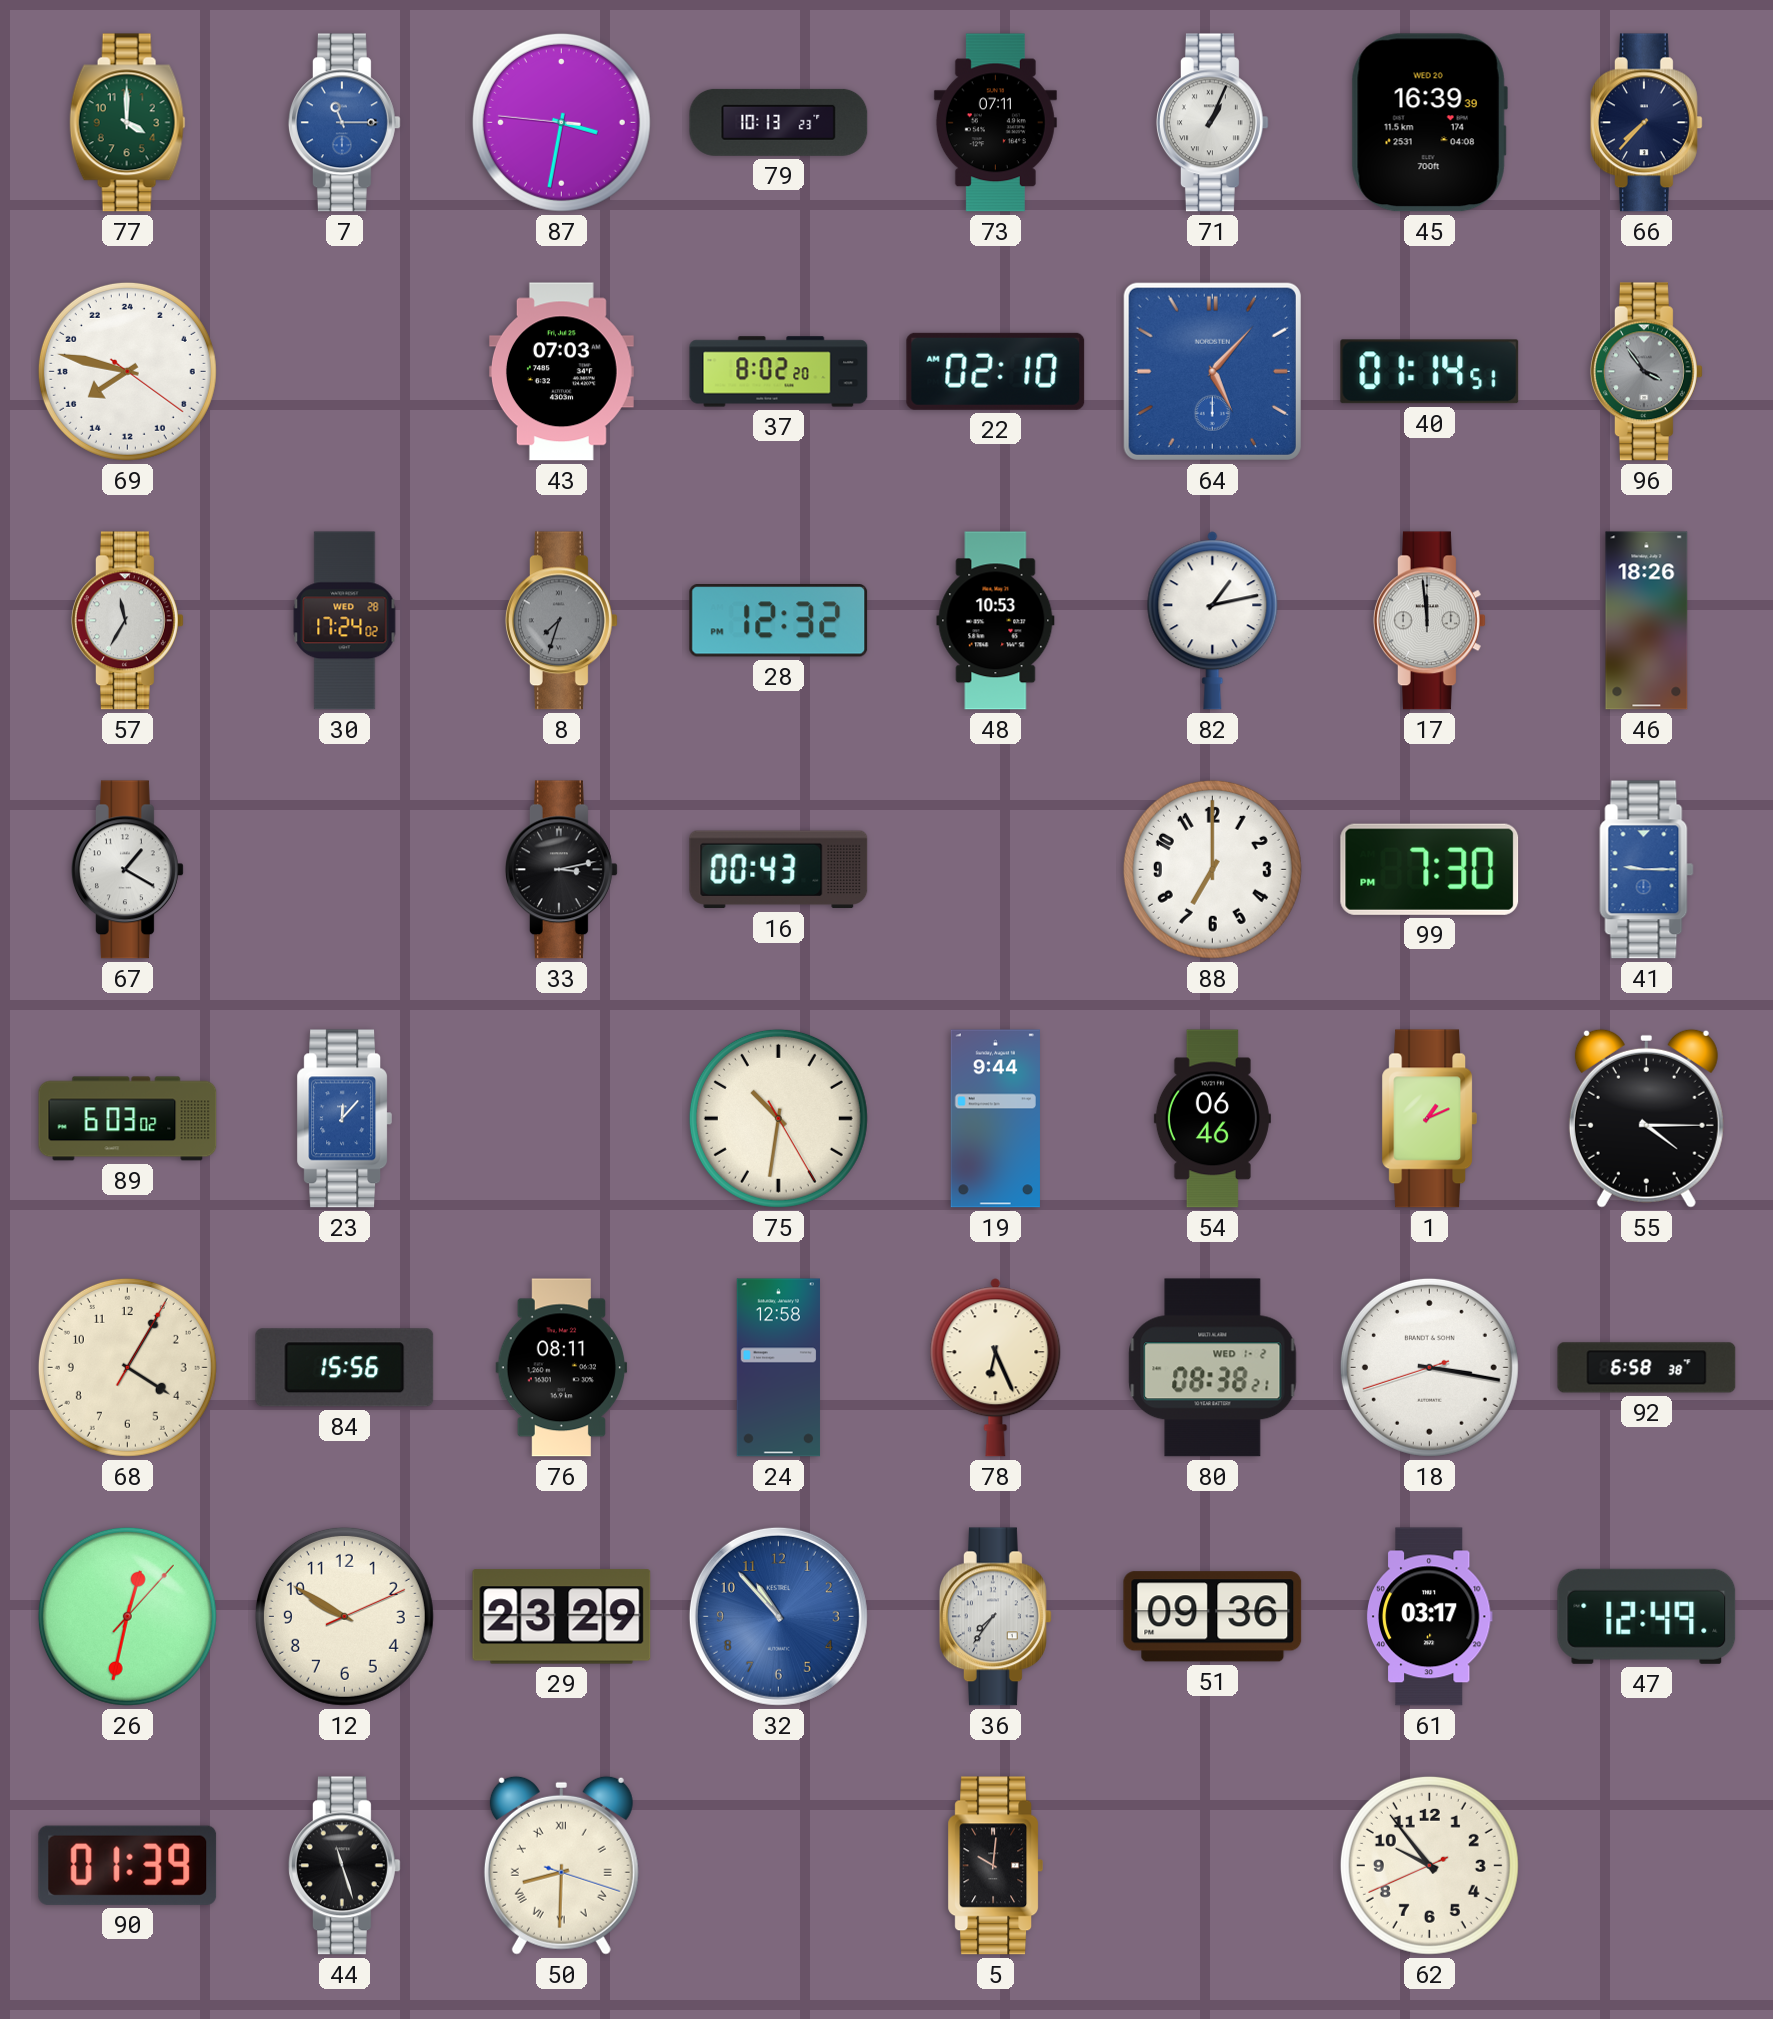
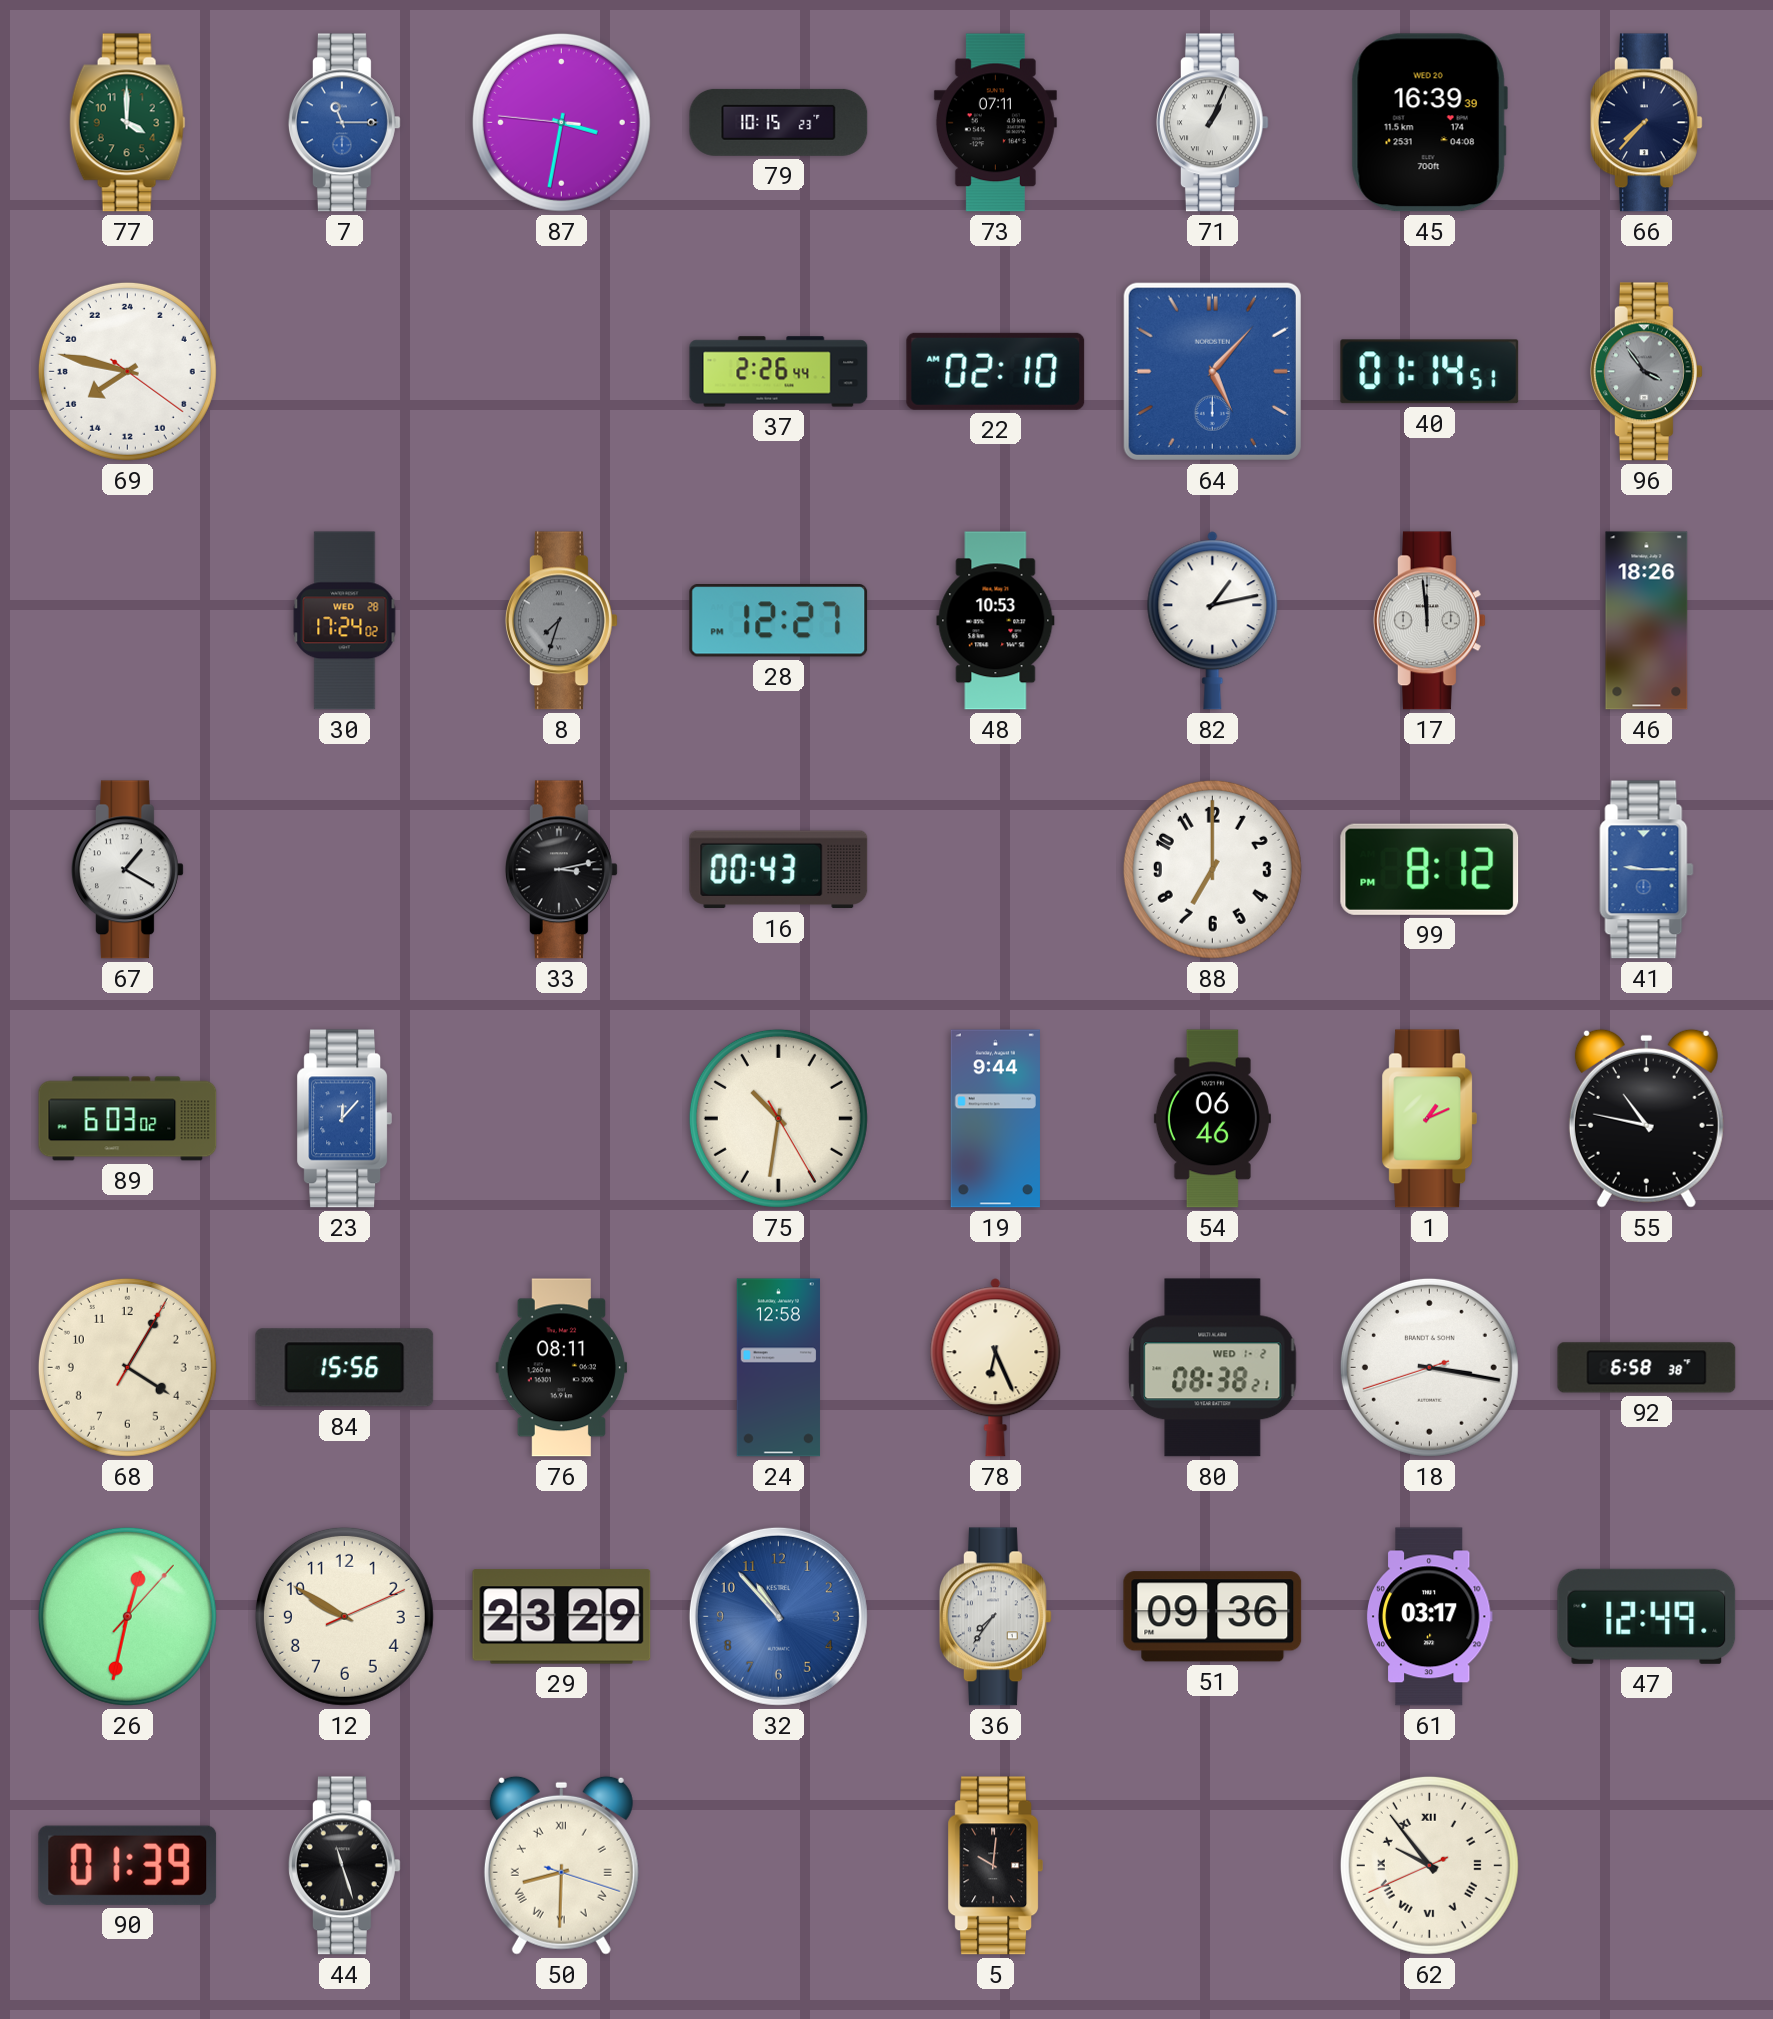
79: 10:13 -> 10:15
43: 07:03 -> none
37: 8:02 -> 2:26
57: 11:35 -> none
28: 12:32 -> 12:27
99: 7:30 -> 8:12
55: 4:15 -> 10:47
62 numerals: Arabic -> Roman
